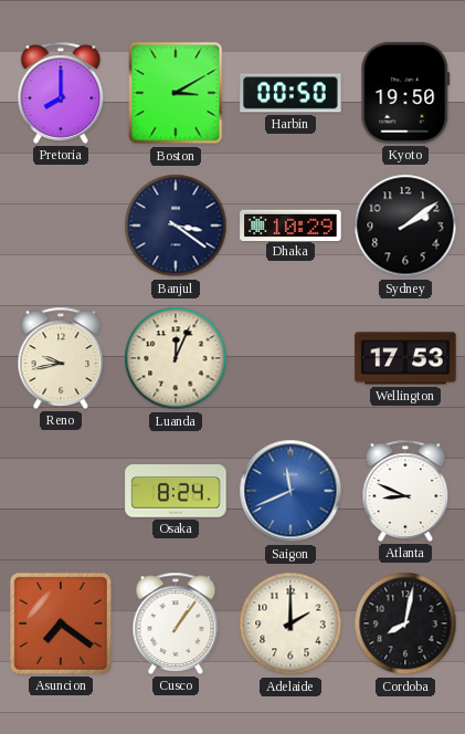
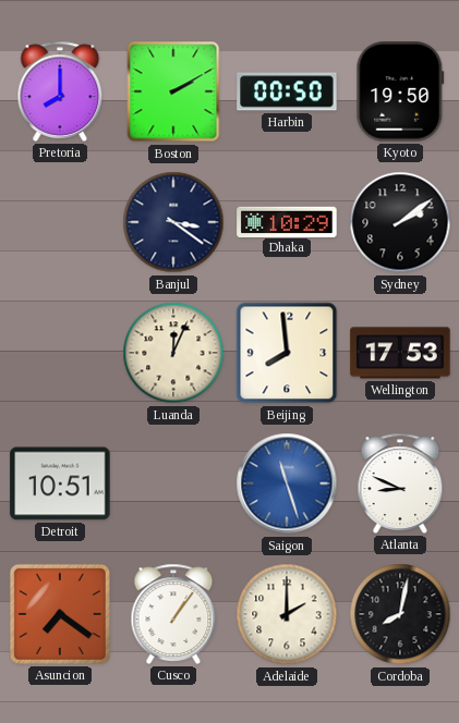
Boston: 3:10 -> 2:10
Reno: 9:43 -> none
Beijing: none -> 7:59
Detroit: none -> 10:51
Osaka: 8:24 -> none
Saigon: 11:41 -> 11:27
